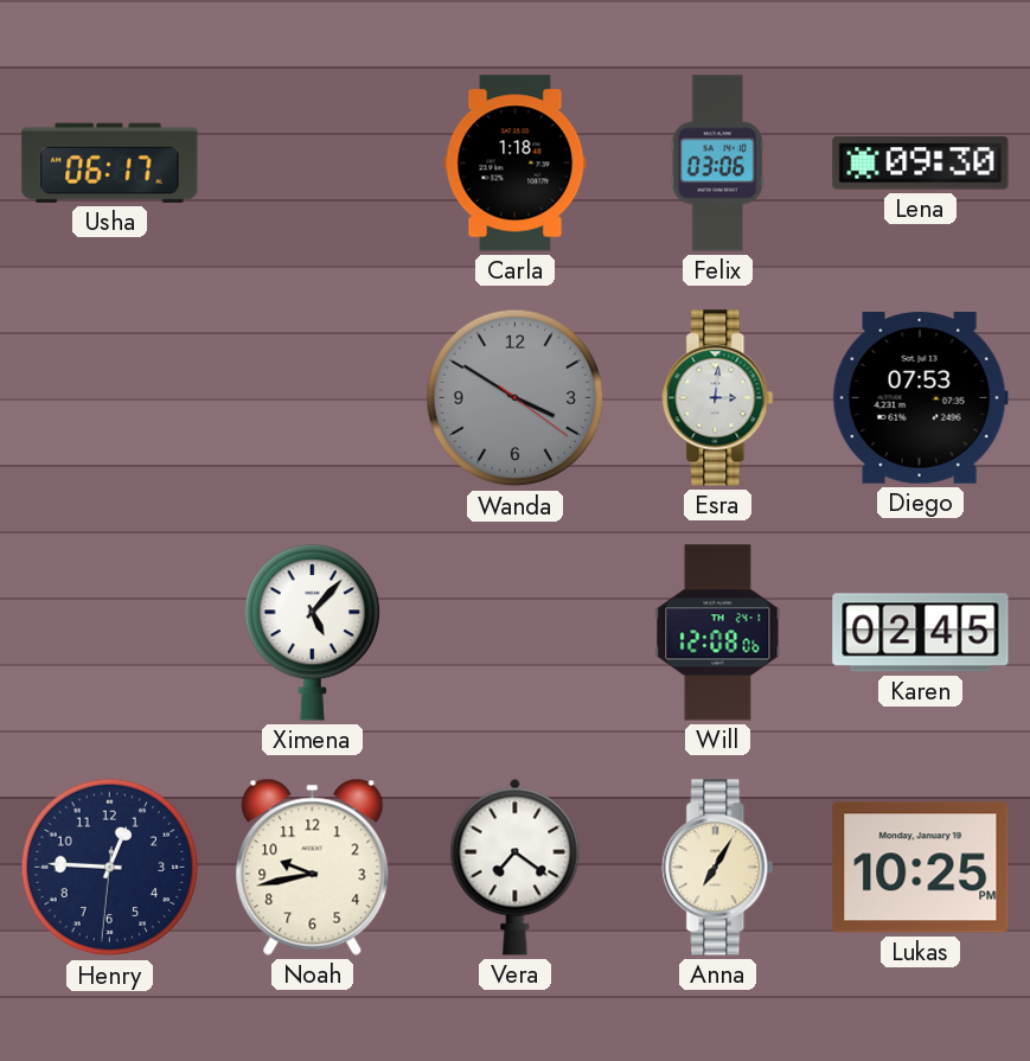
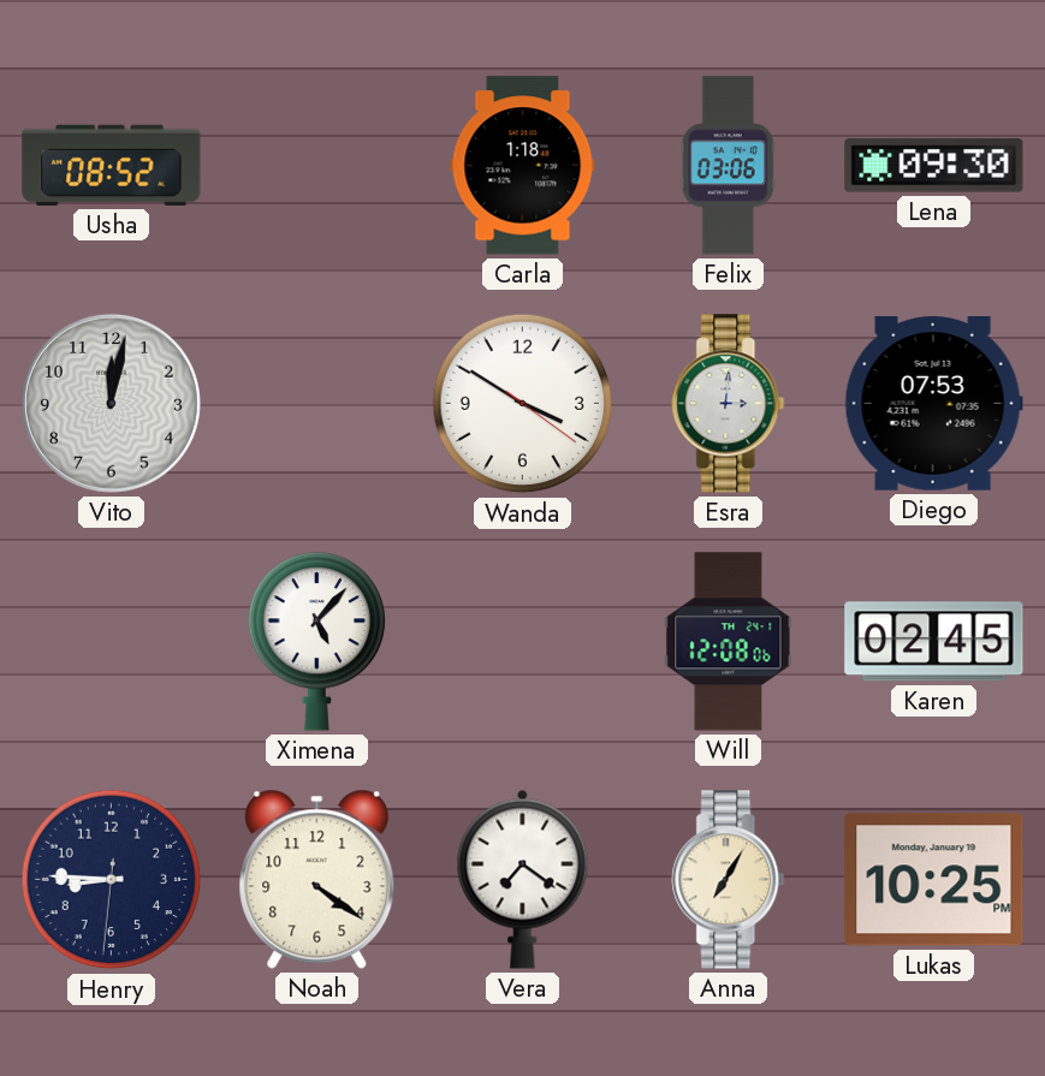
Usha: 06:17 -> 08:52
Vito: none -> 12:02
Wanda dial: grey -> white
Henry: 12:45 -> 8:45
Noah: 9:43 -> 4:21
